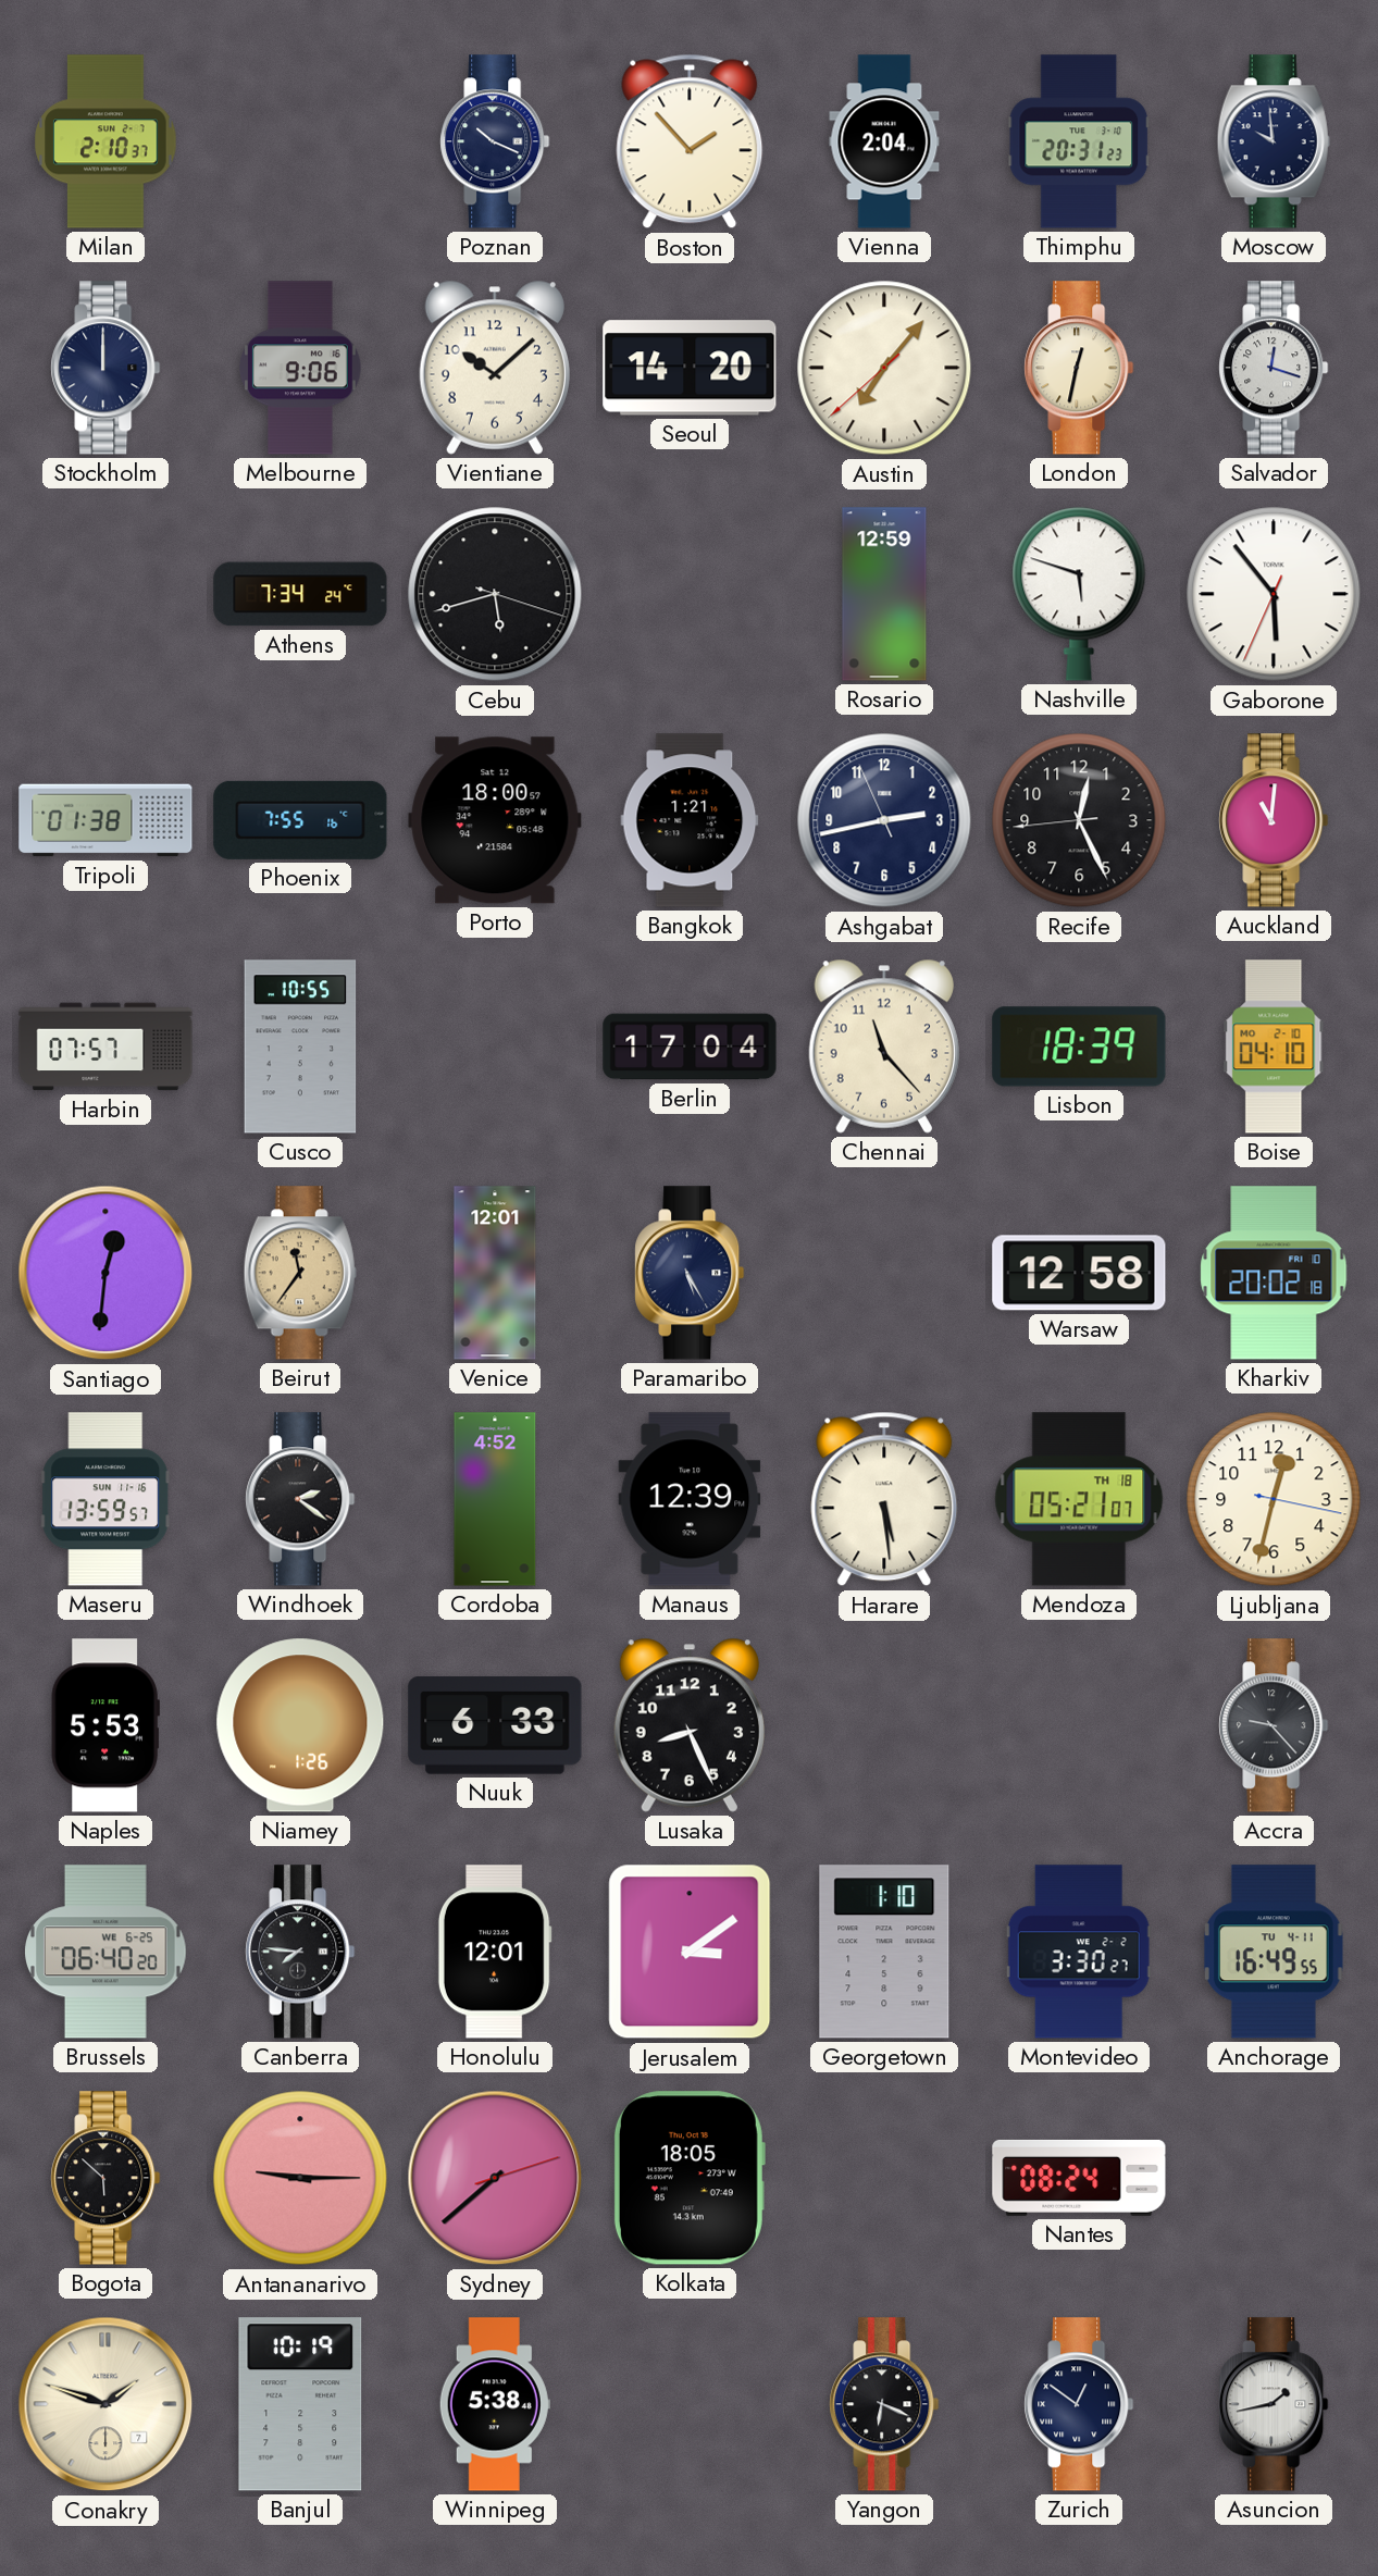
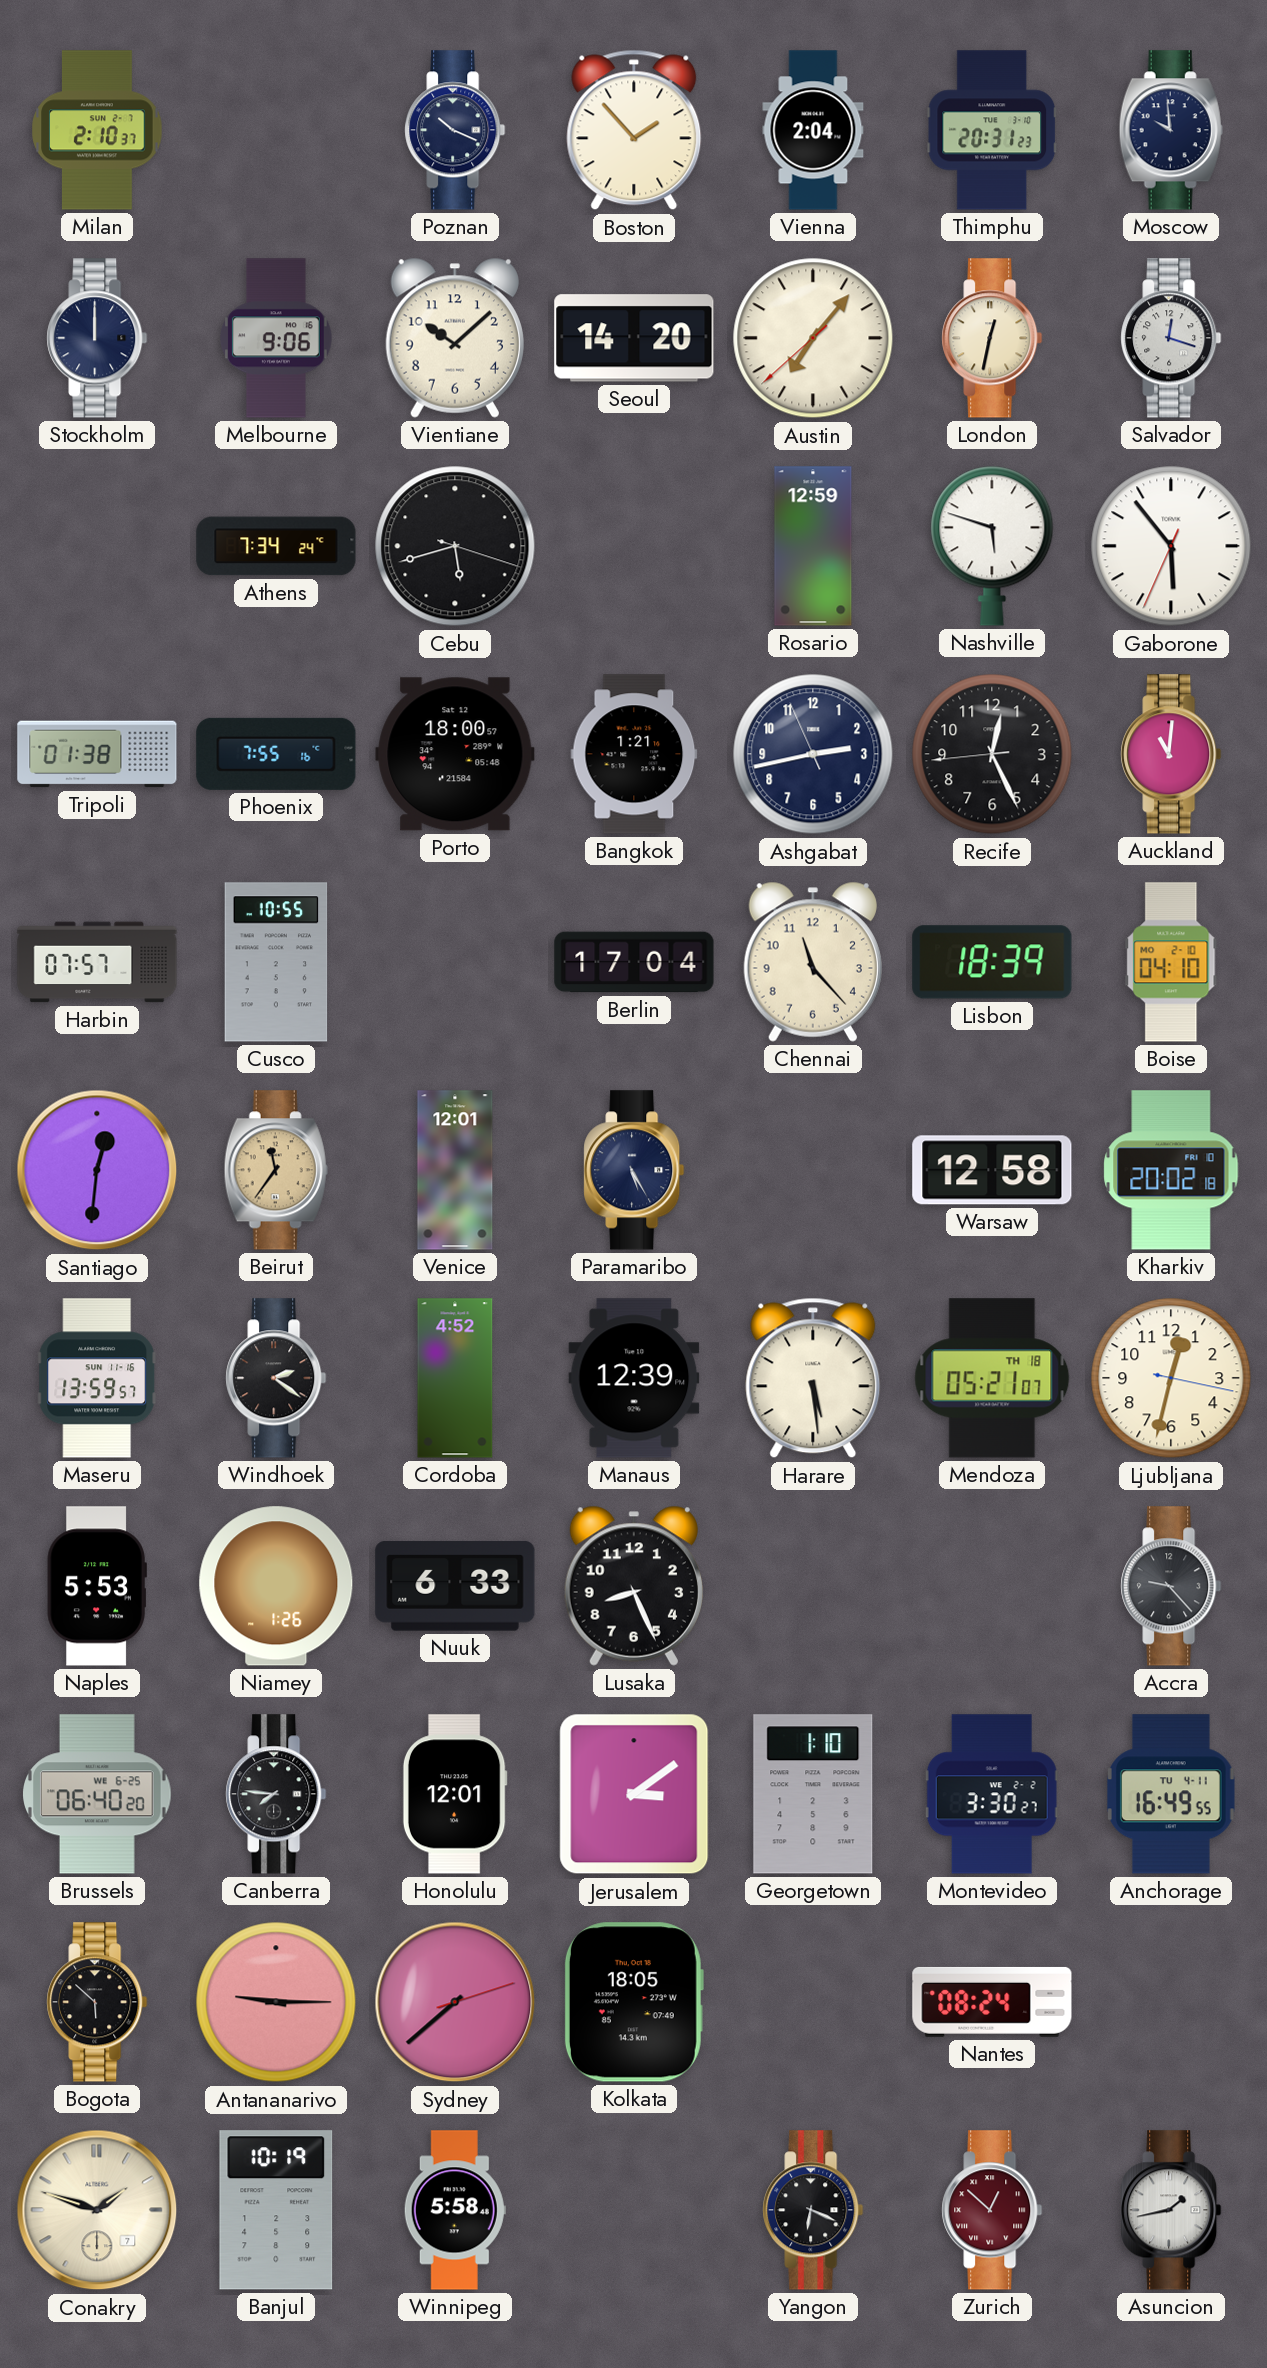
Winnipeg: 5:38 -> 5:58
Zurich: 12:51 -> 12:52
Zurich dial: navy -> burgundy
